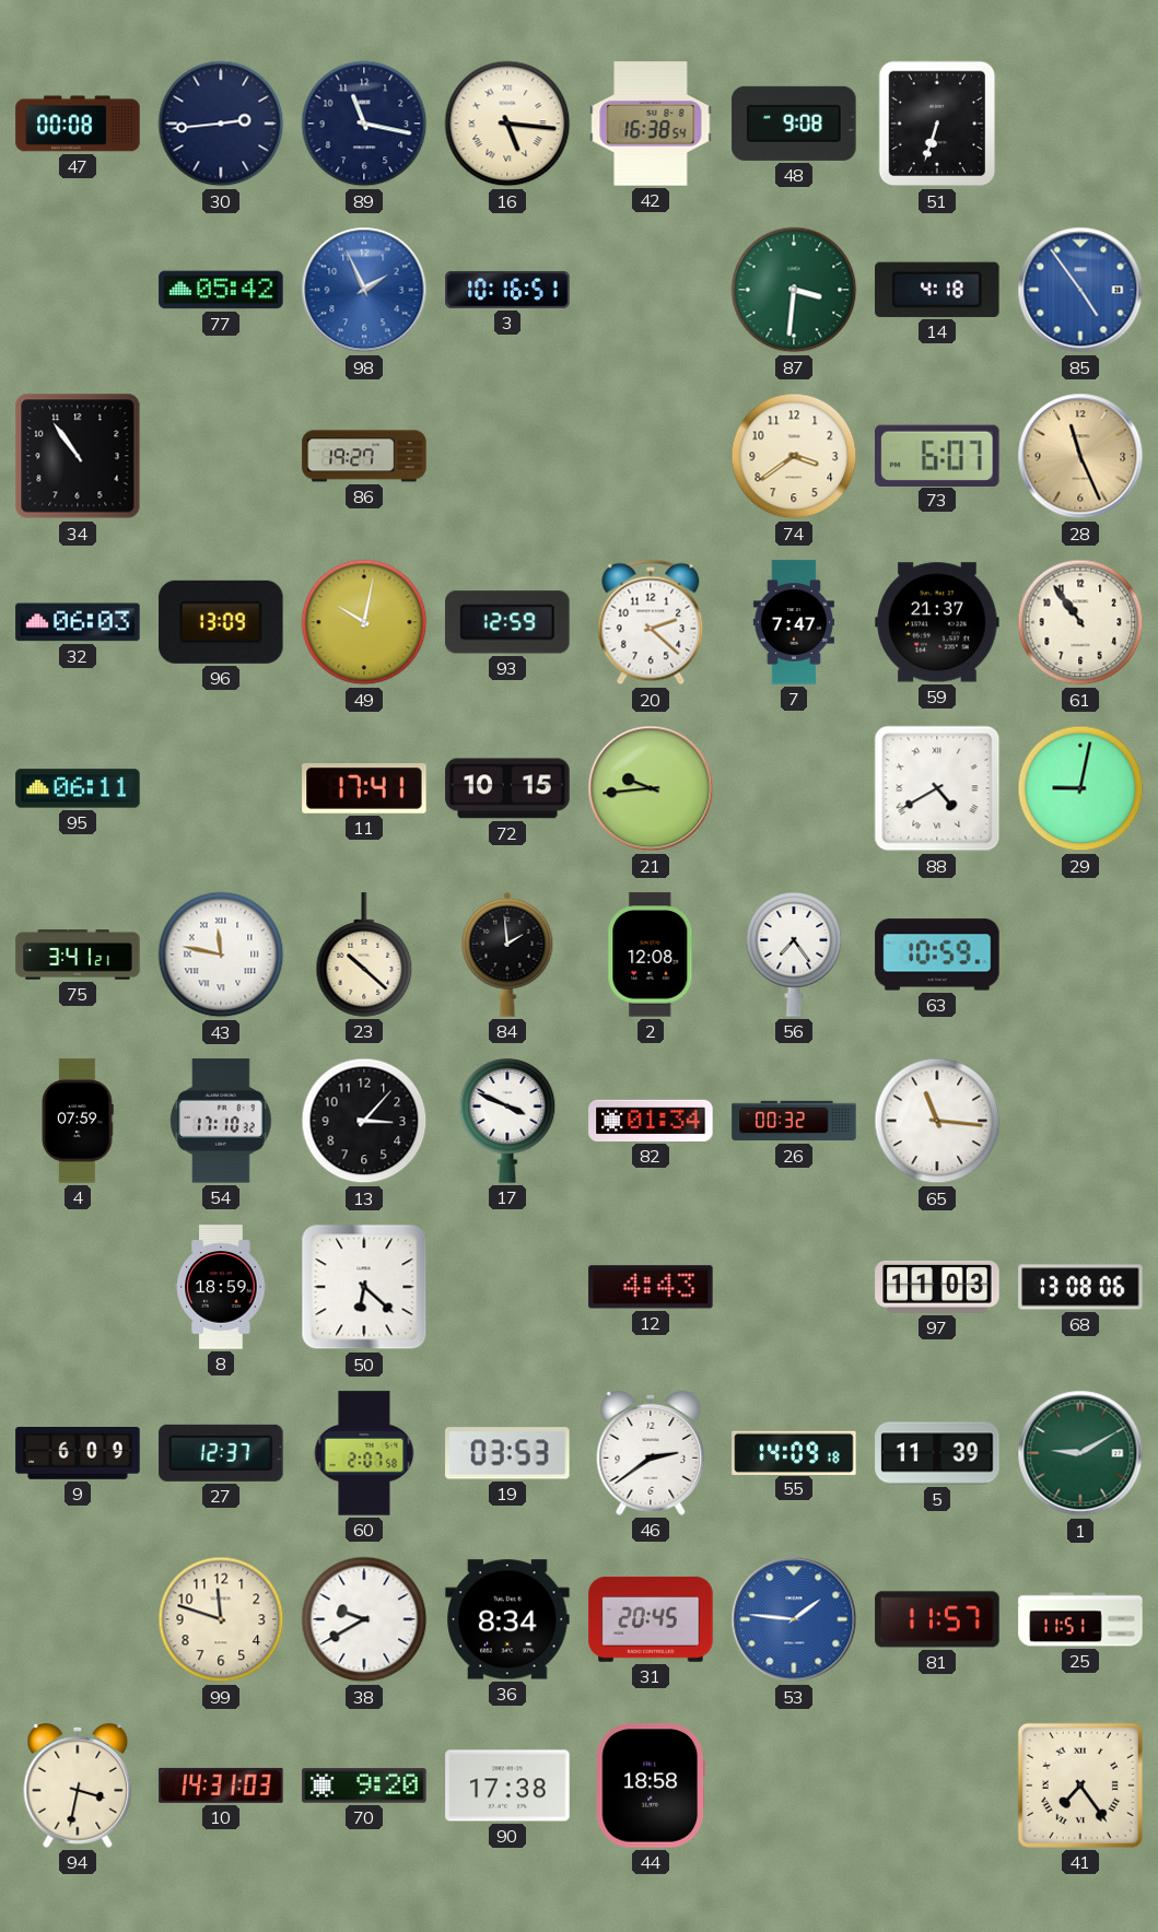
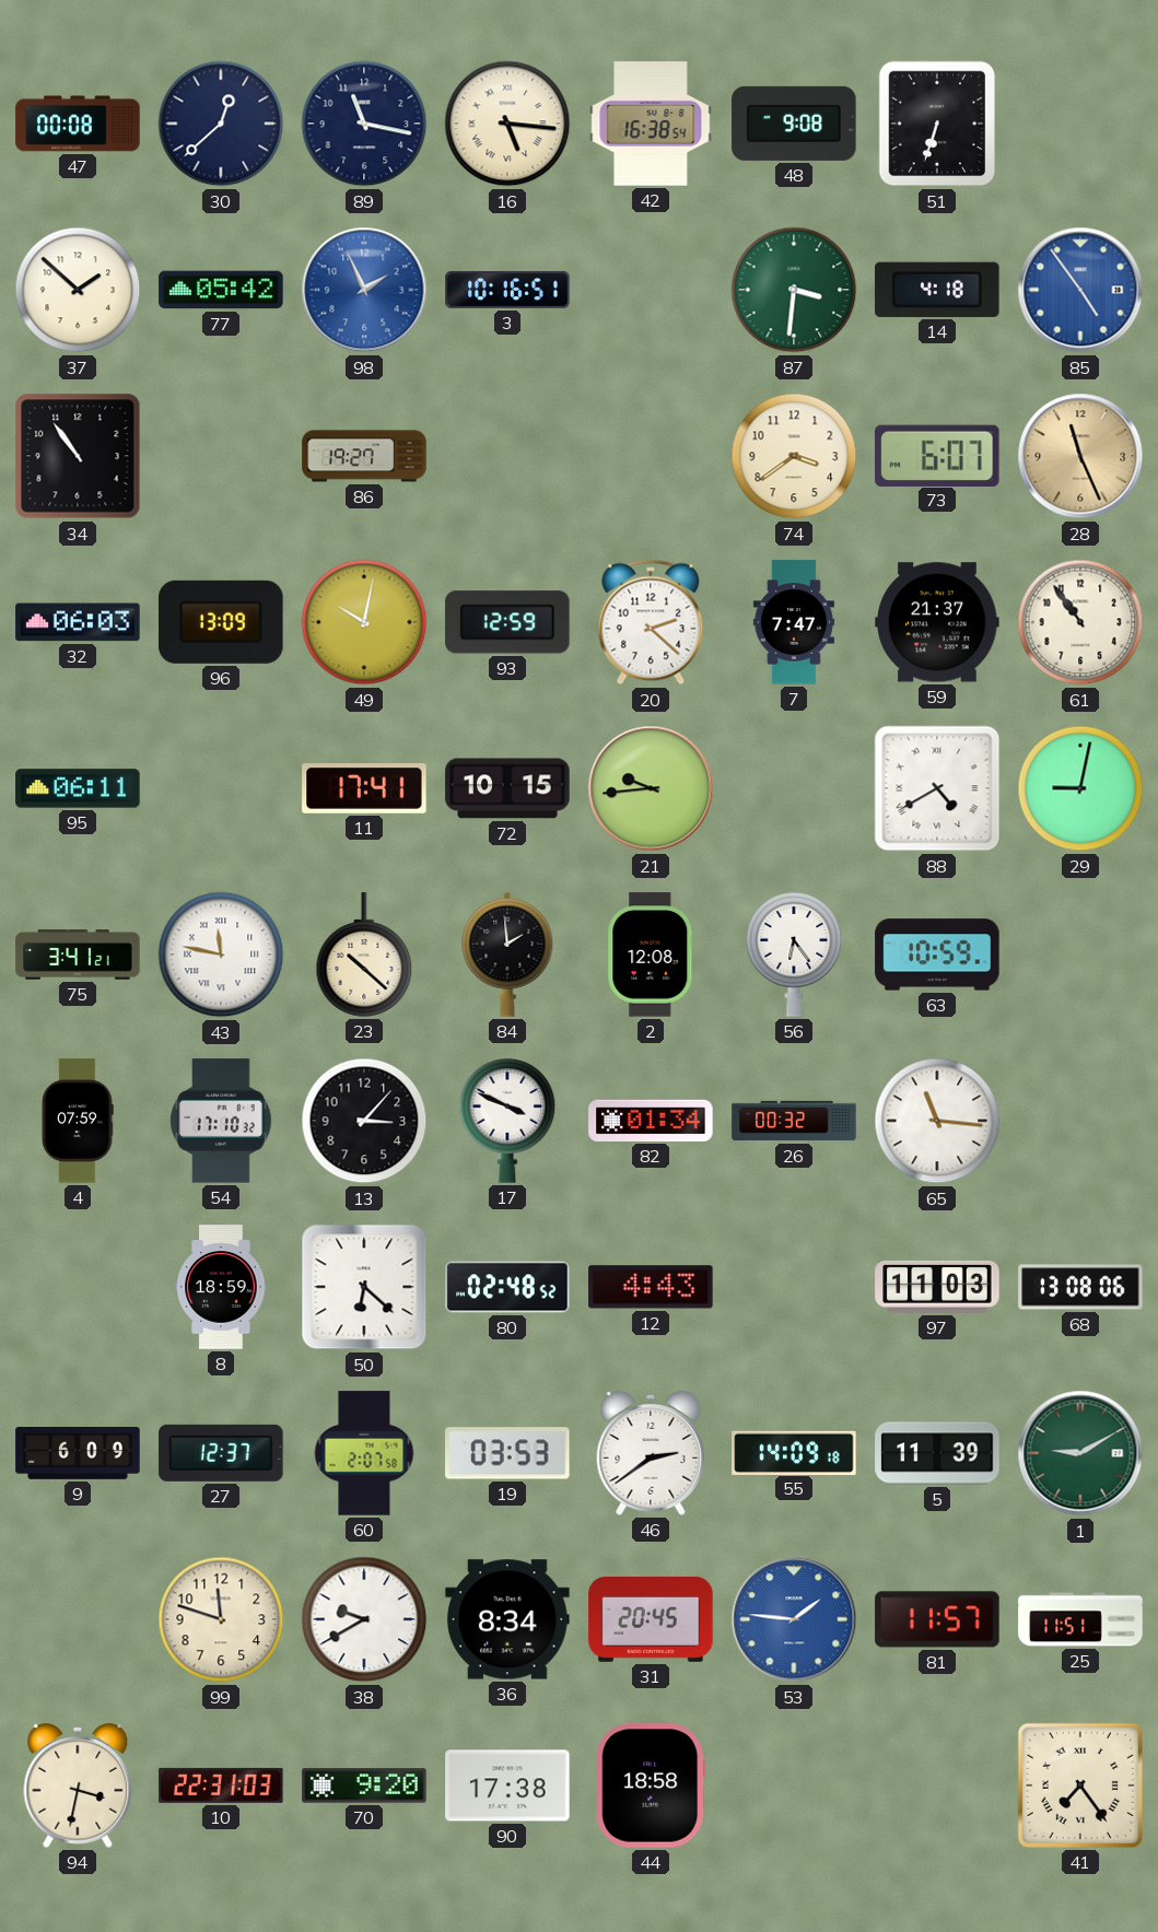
30: 2:44 -> 12:38
37: none -> 1:52
56: 7:24 -> 6:24
80: none -> 02:48
10: 14:31 -> 22:31
